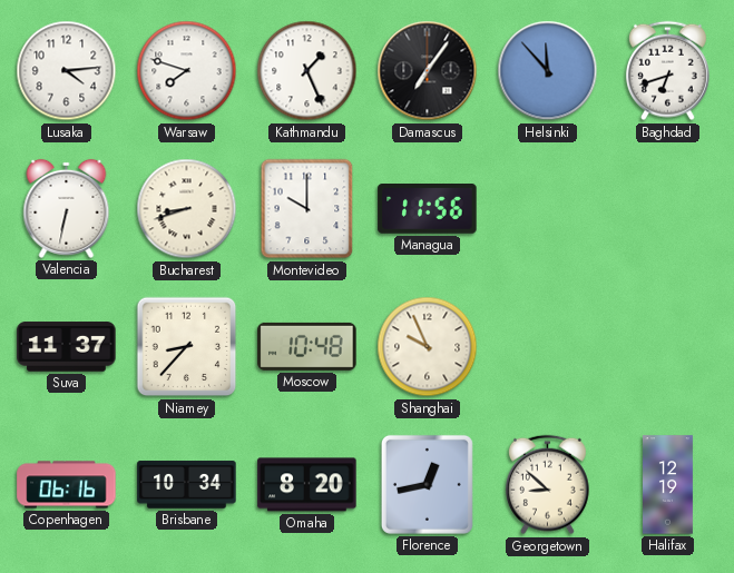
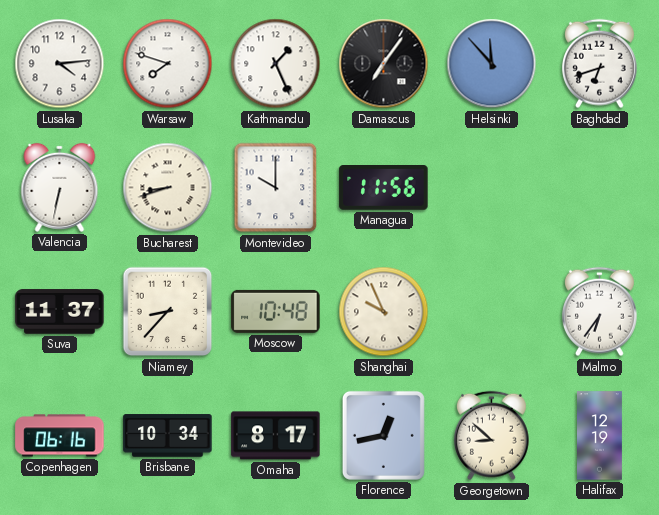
Malmo: none -> 6:36
Omaha: 8:20 -> 8:17
